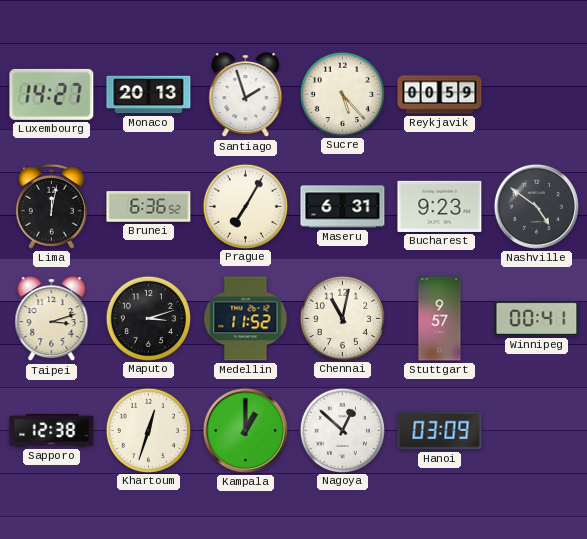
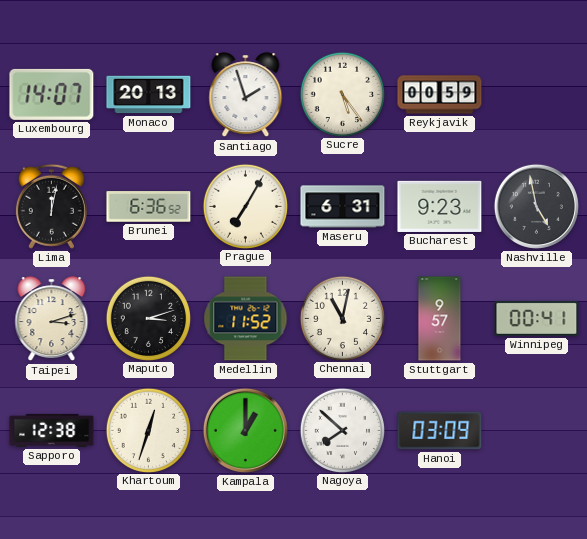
Luxembourg: 14:27 -> 14:07
Sucre: 5:23 -> 5:24
Nashville: 4:51 -> 4:58
Nagoya: 12:52 -> 7:52
